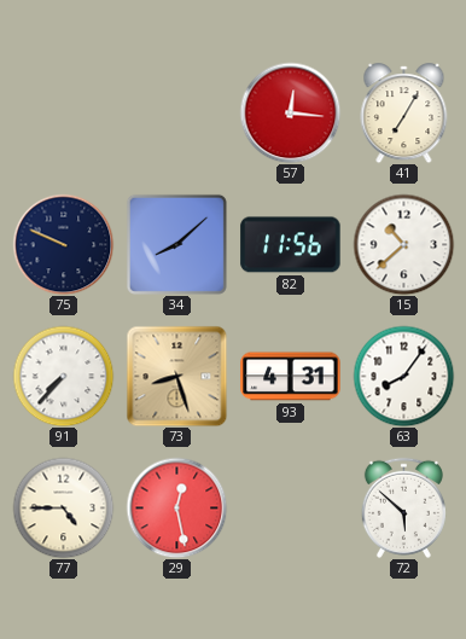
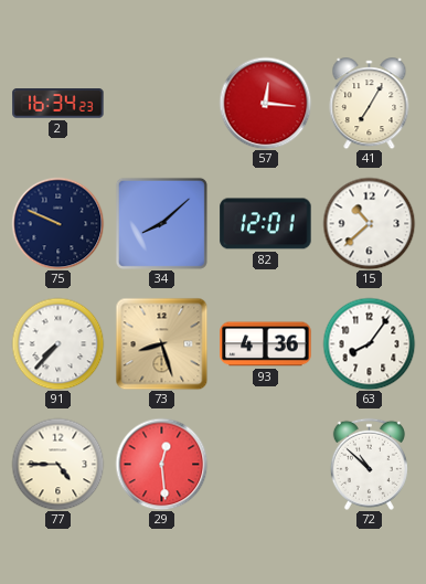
2: none -> 16:34
82: 11:56 -> 12:01
93: 4:31 -> 4:36
29: 12:28 -> 12:29
72: 5:52 -> 10:52
